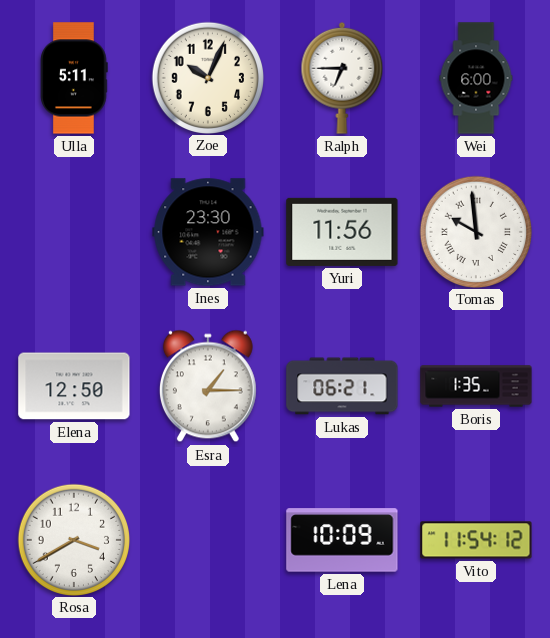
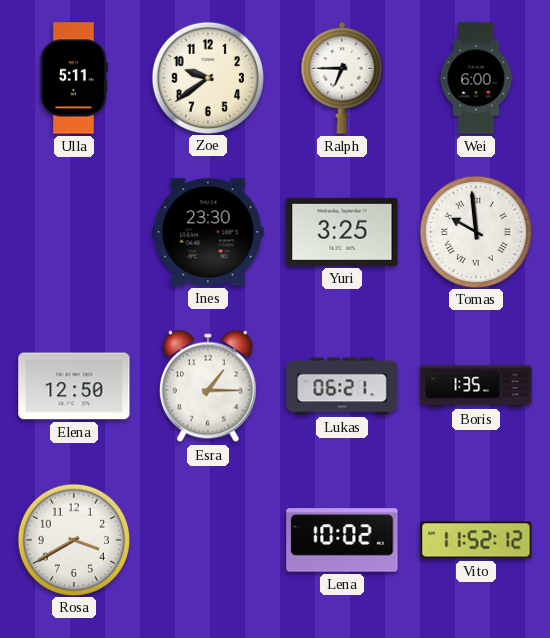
Zoe: 10:04 -> 9:39
Yuri: 11:56 -> 3:25
Lena: 10:09 -> 10:02
Vito: 11:54 -> 11:52
